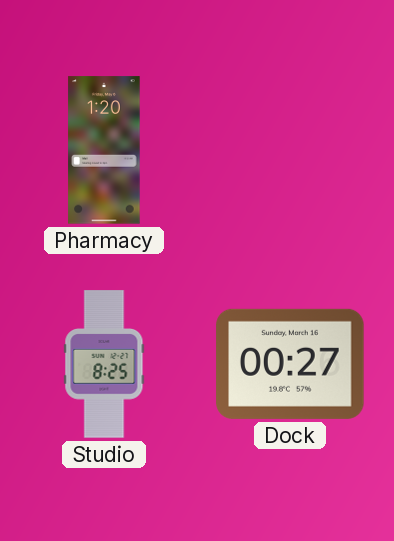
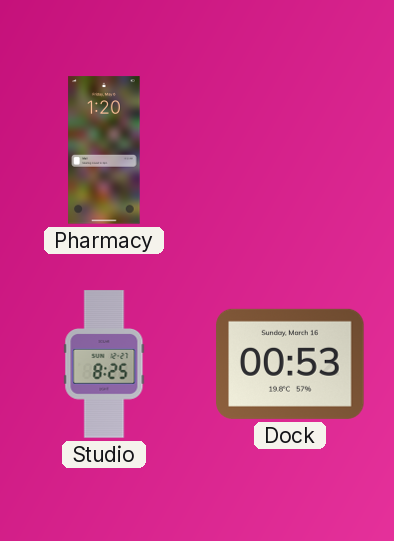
Dock: 00:27 -> 00:53
